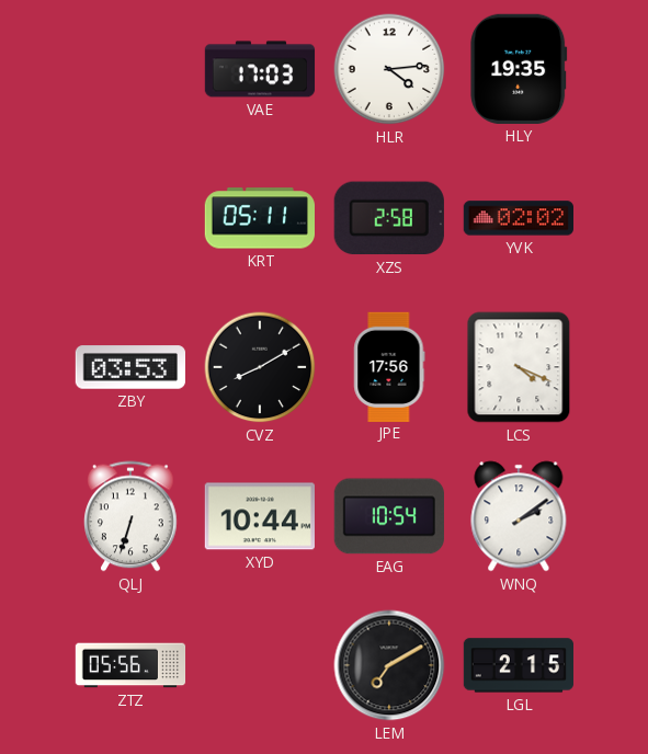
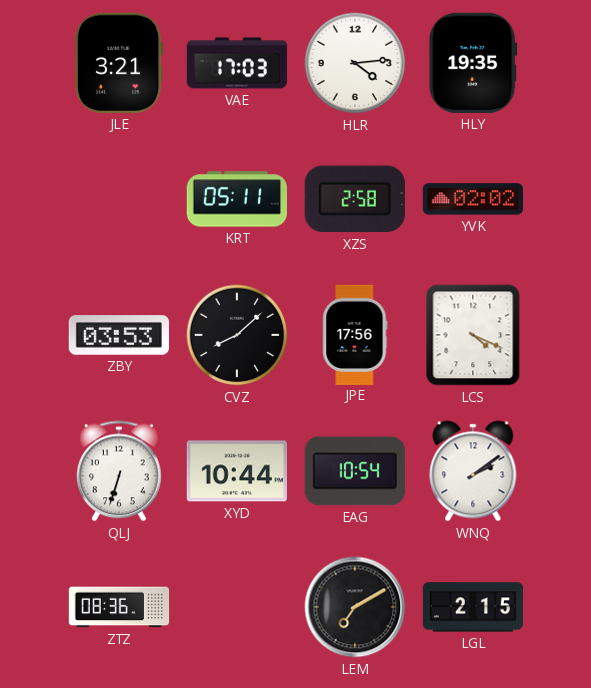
JLE: none -> 3:21
CVZ: 8:10 -> 8:08
ZTZ: 05:56 -> 08:36
